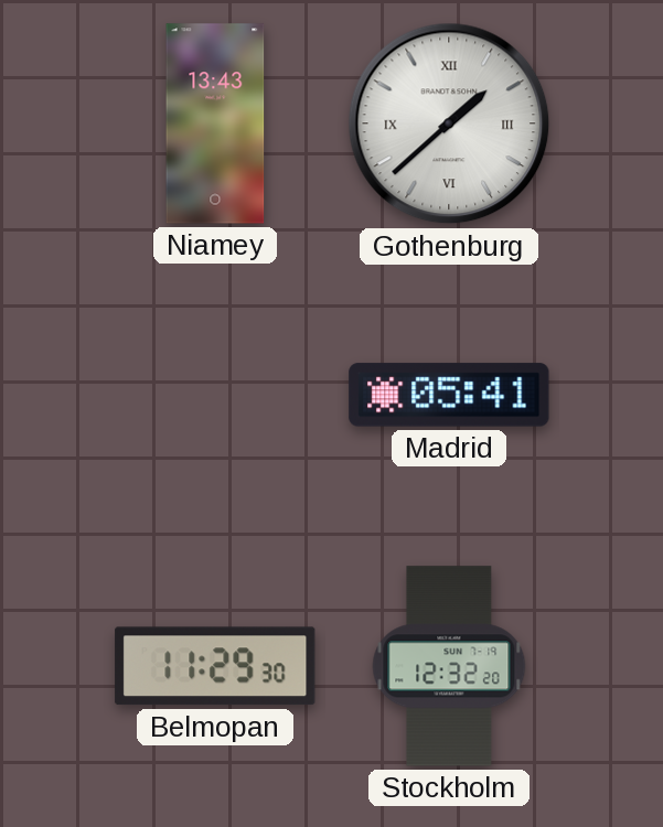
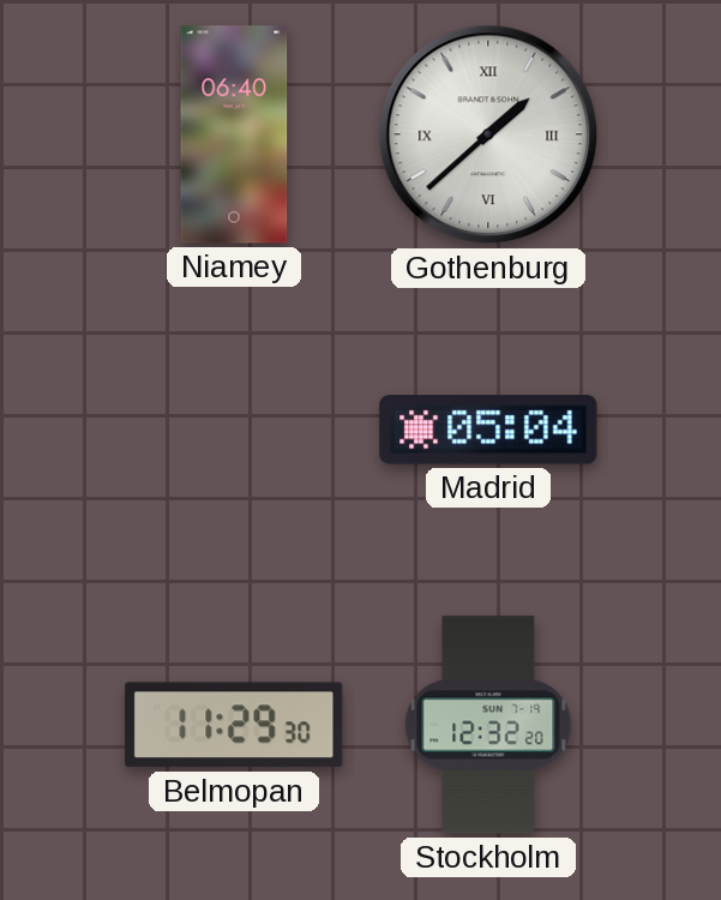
Niamey: 13:43 -> 06:40
Madrid: 05:41 -> 05:04
